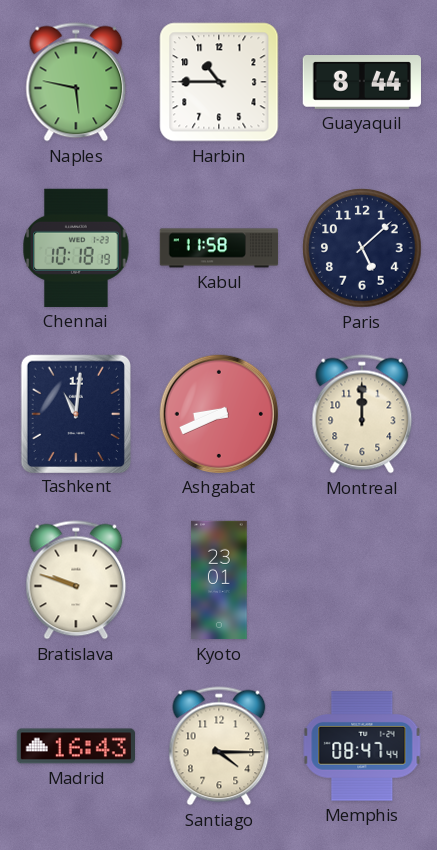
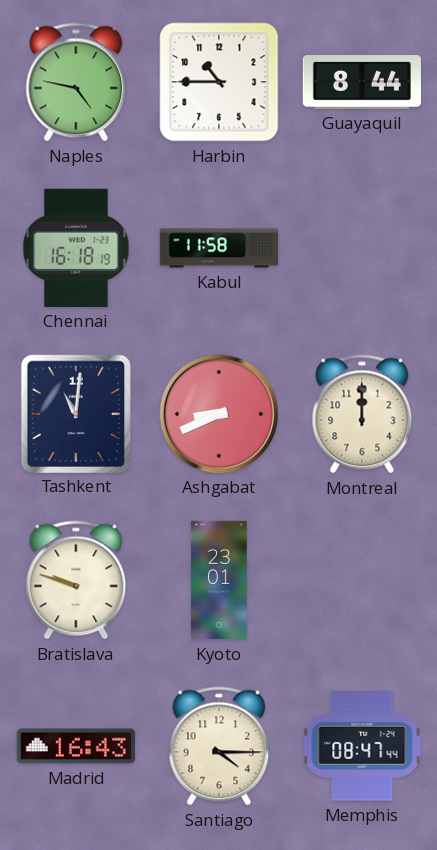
Naples: 5:47 -> 4:47
Chennai: 10:18 -> 16:18
Paris: 5:08 -> none
